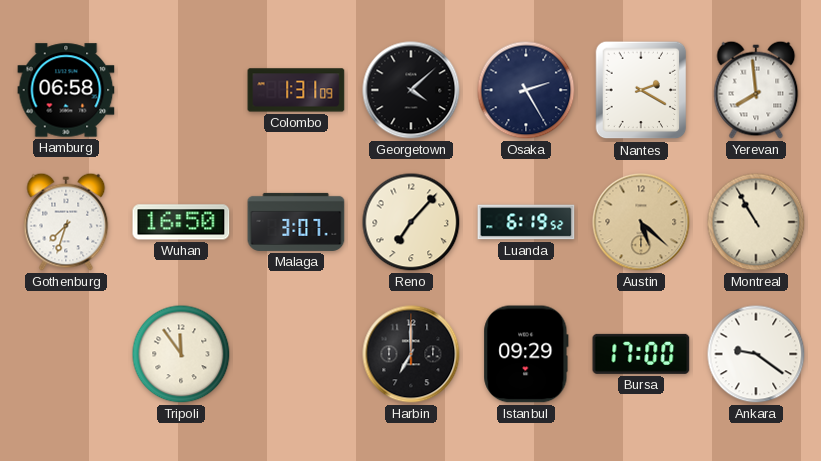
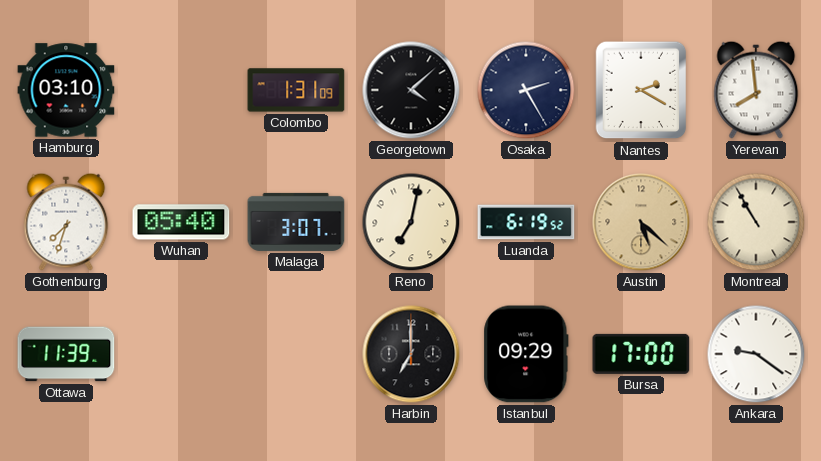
Hamburg: 06:58 -> 03:10
Wuhan: 16:50 -> 05:40
Reno: 7:07 -> 7:02
Ottawa: none -> 11:39
Tripoli: 11:54 -> none
